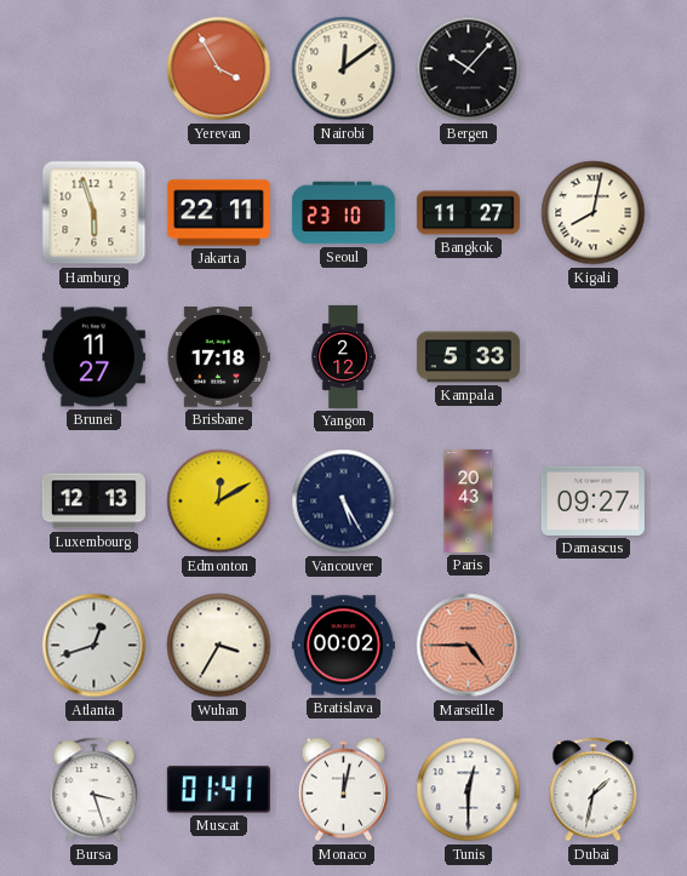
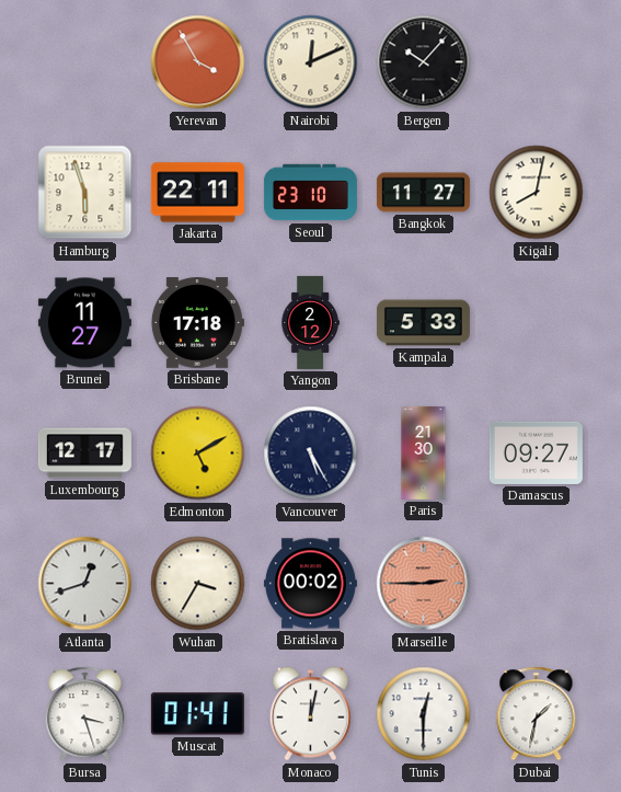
Nairobi: 12:09 -> 12:11
Luxembourg: 12:13 -> 12:17
Edmonton: 12:10 -> 5:10
Paris: 20:43 -> 21:30
Marseille: 4:45 -> 2:45
